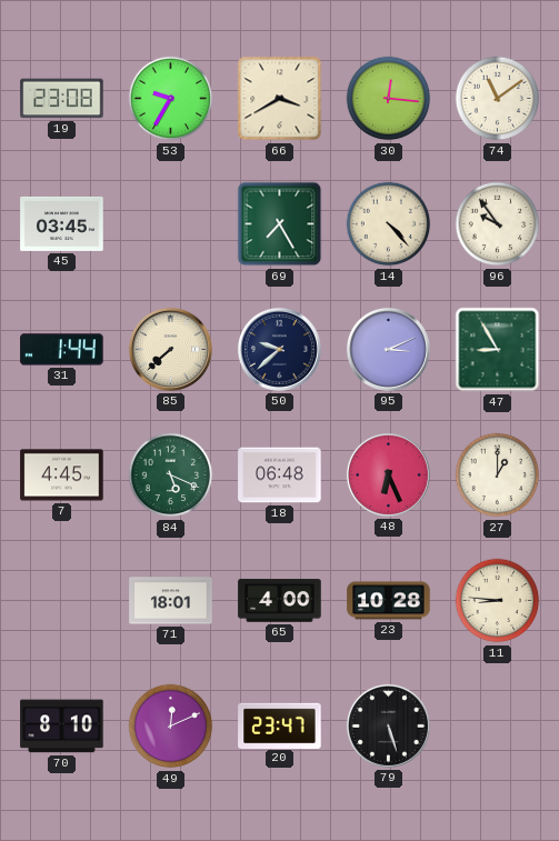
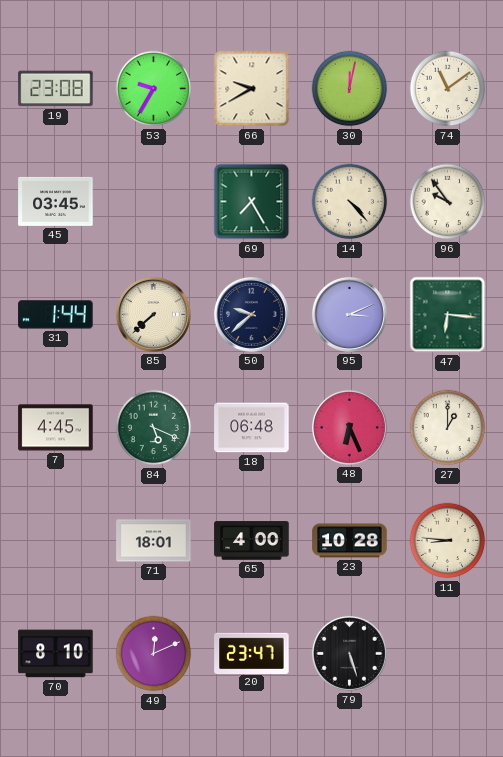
66: 3:40 -> 9:40
30: 12:16 -> 12:02
47: 8:55 -> 6:16
